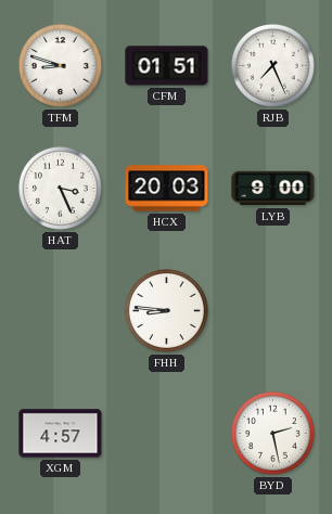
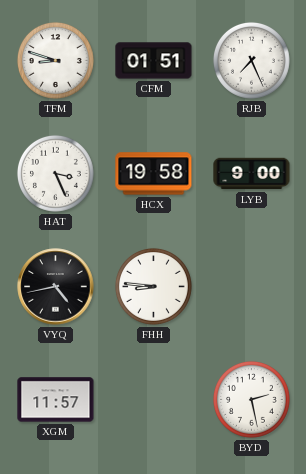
HCX: 20:03 -> 19:58
VYQ: none -> 4:43
XGM: 4:57 -> 11:57
